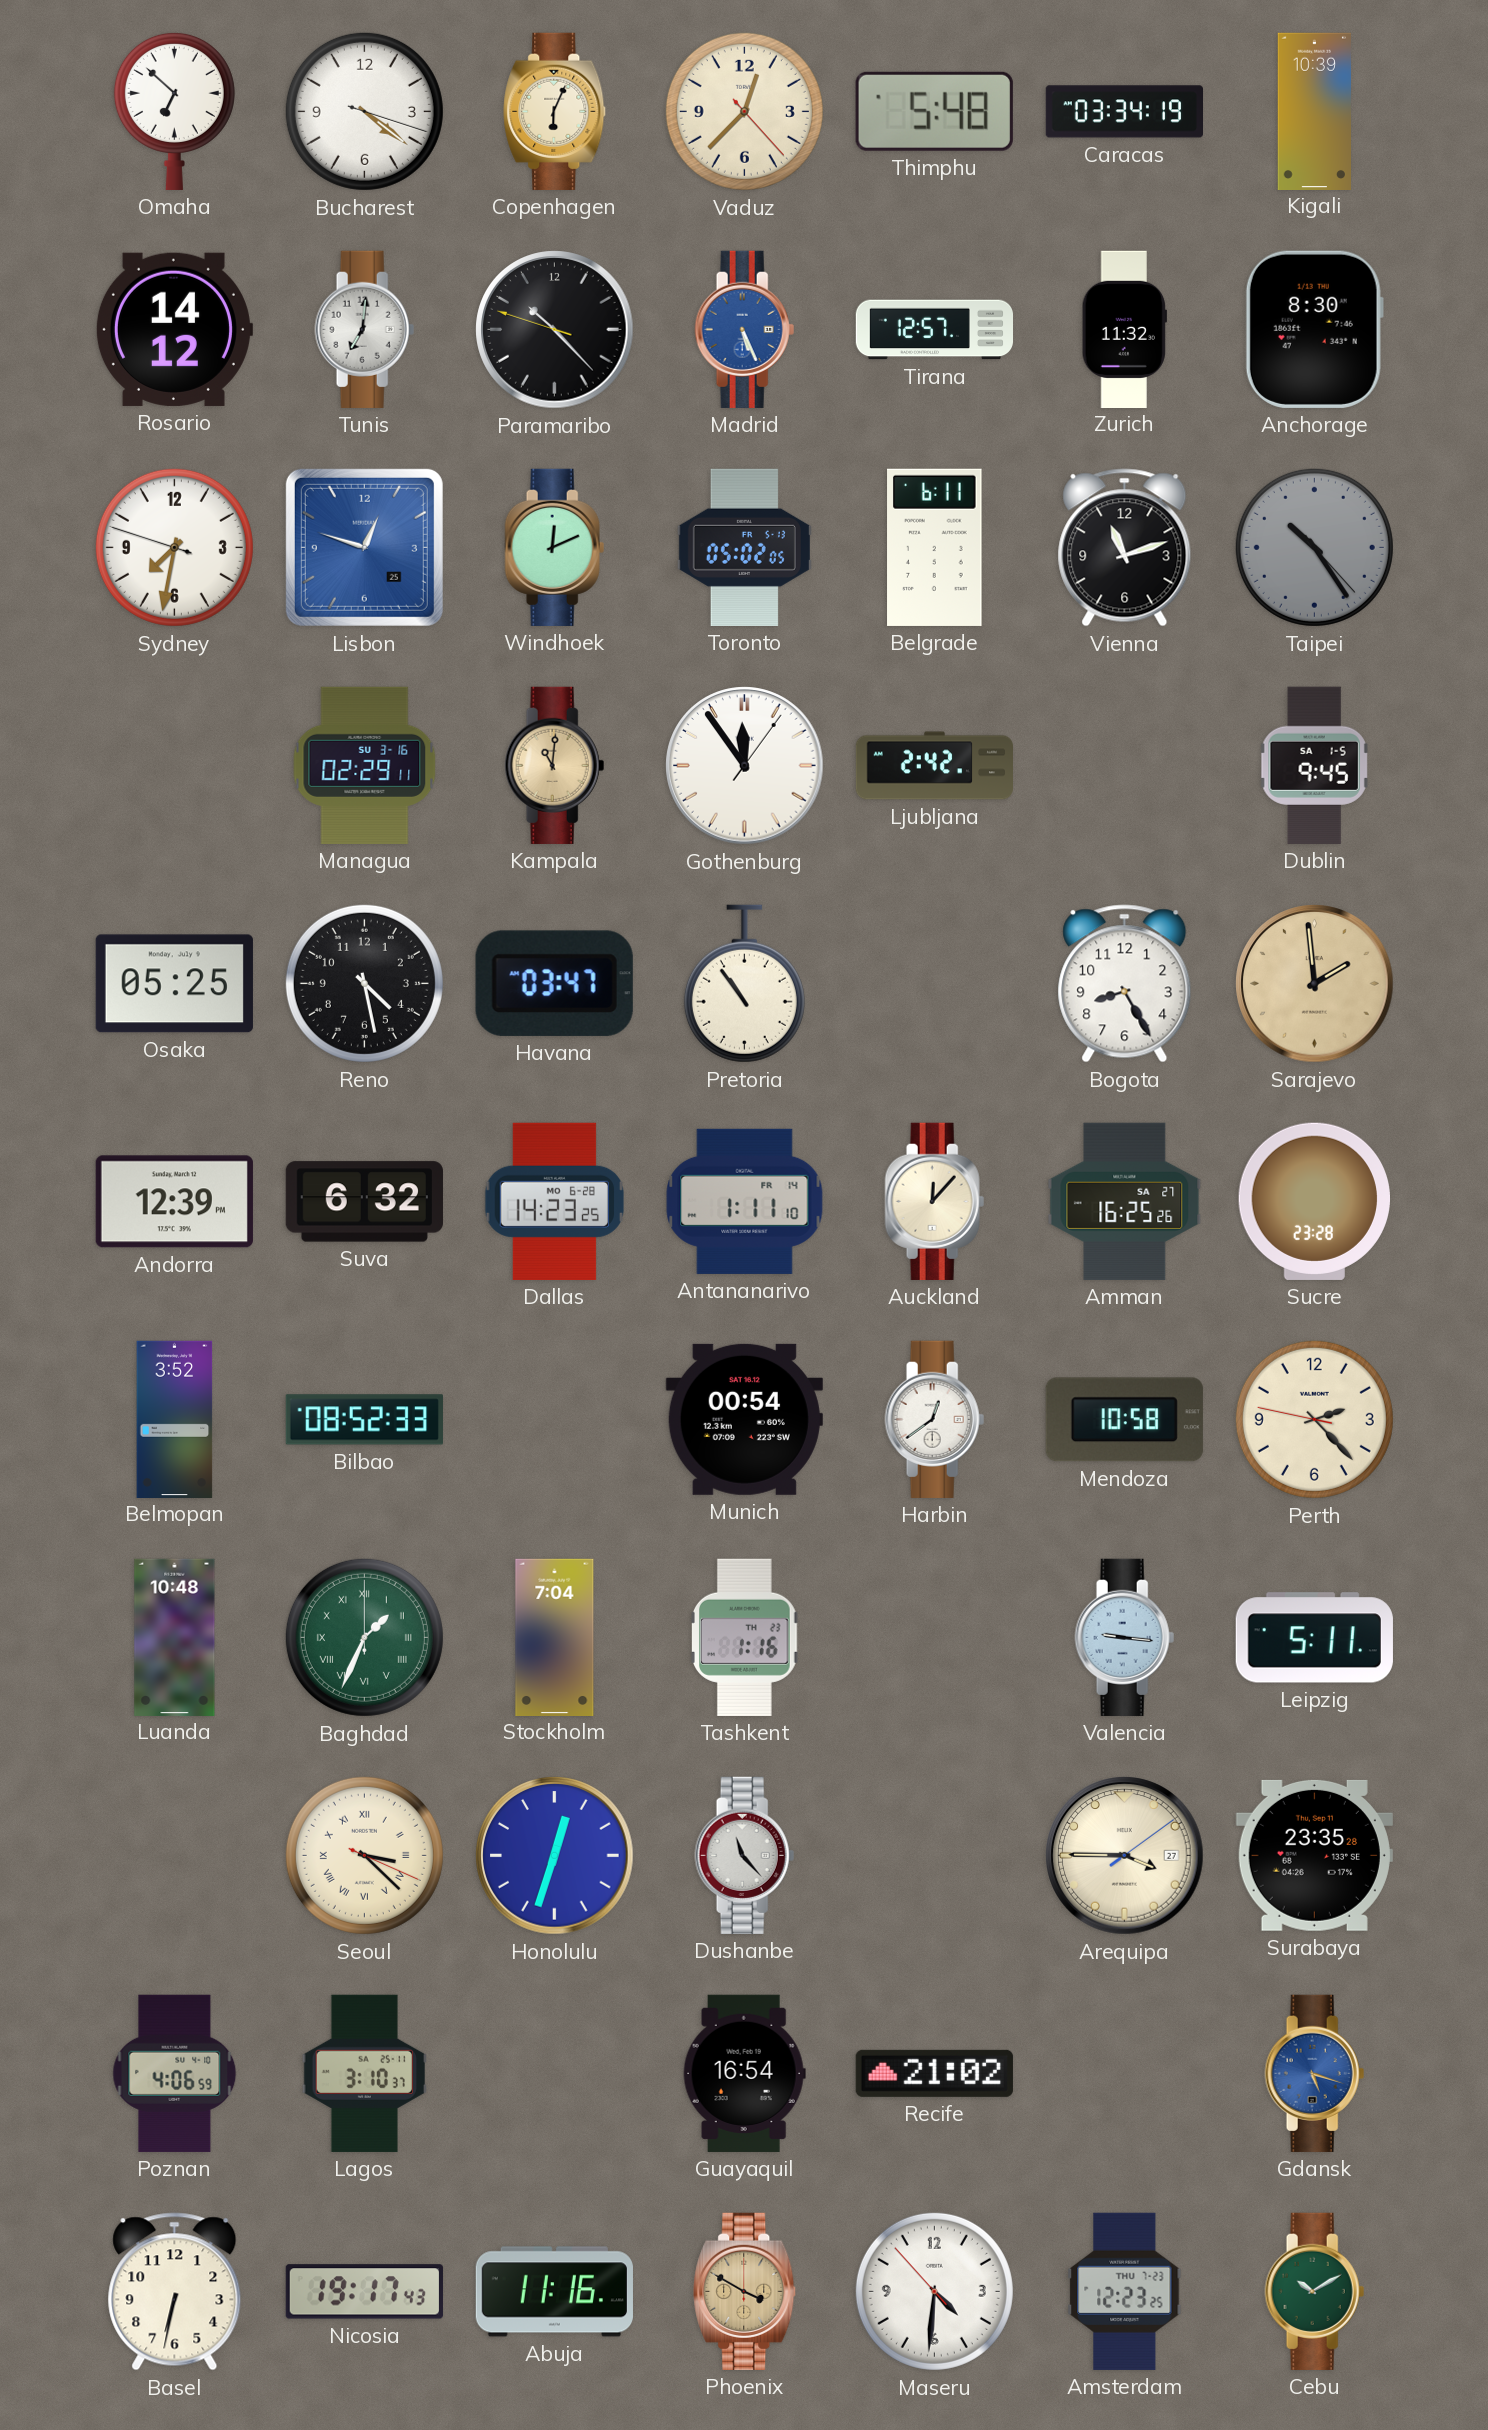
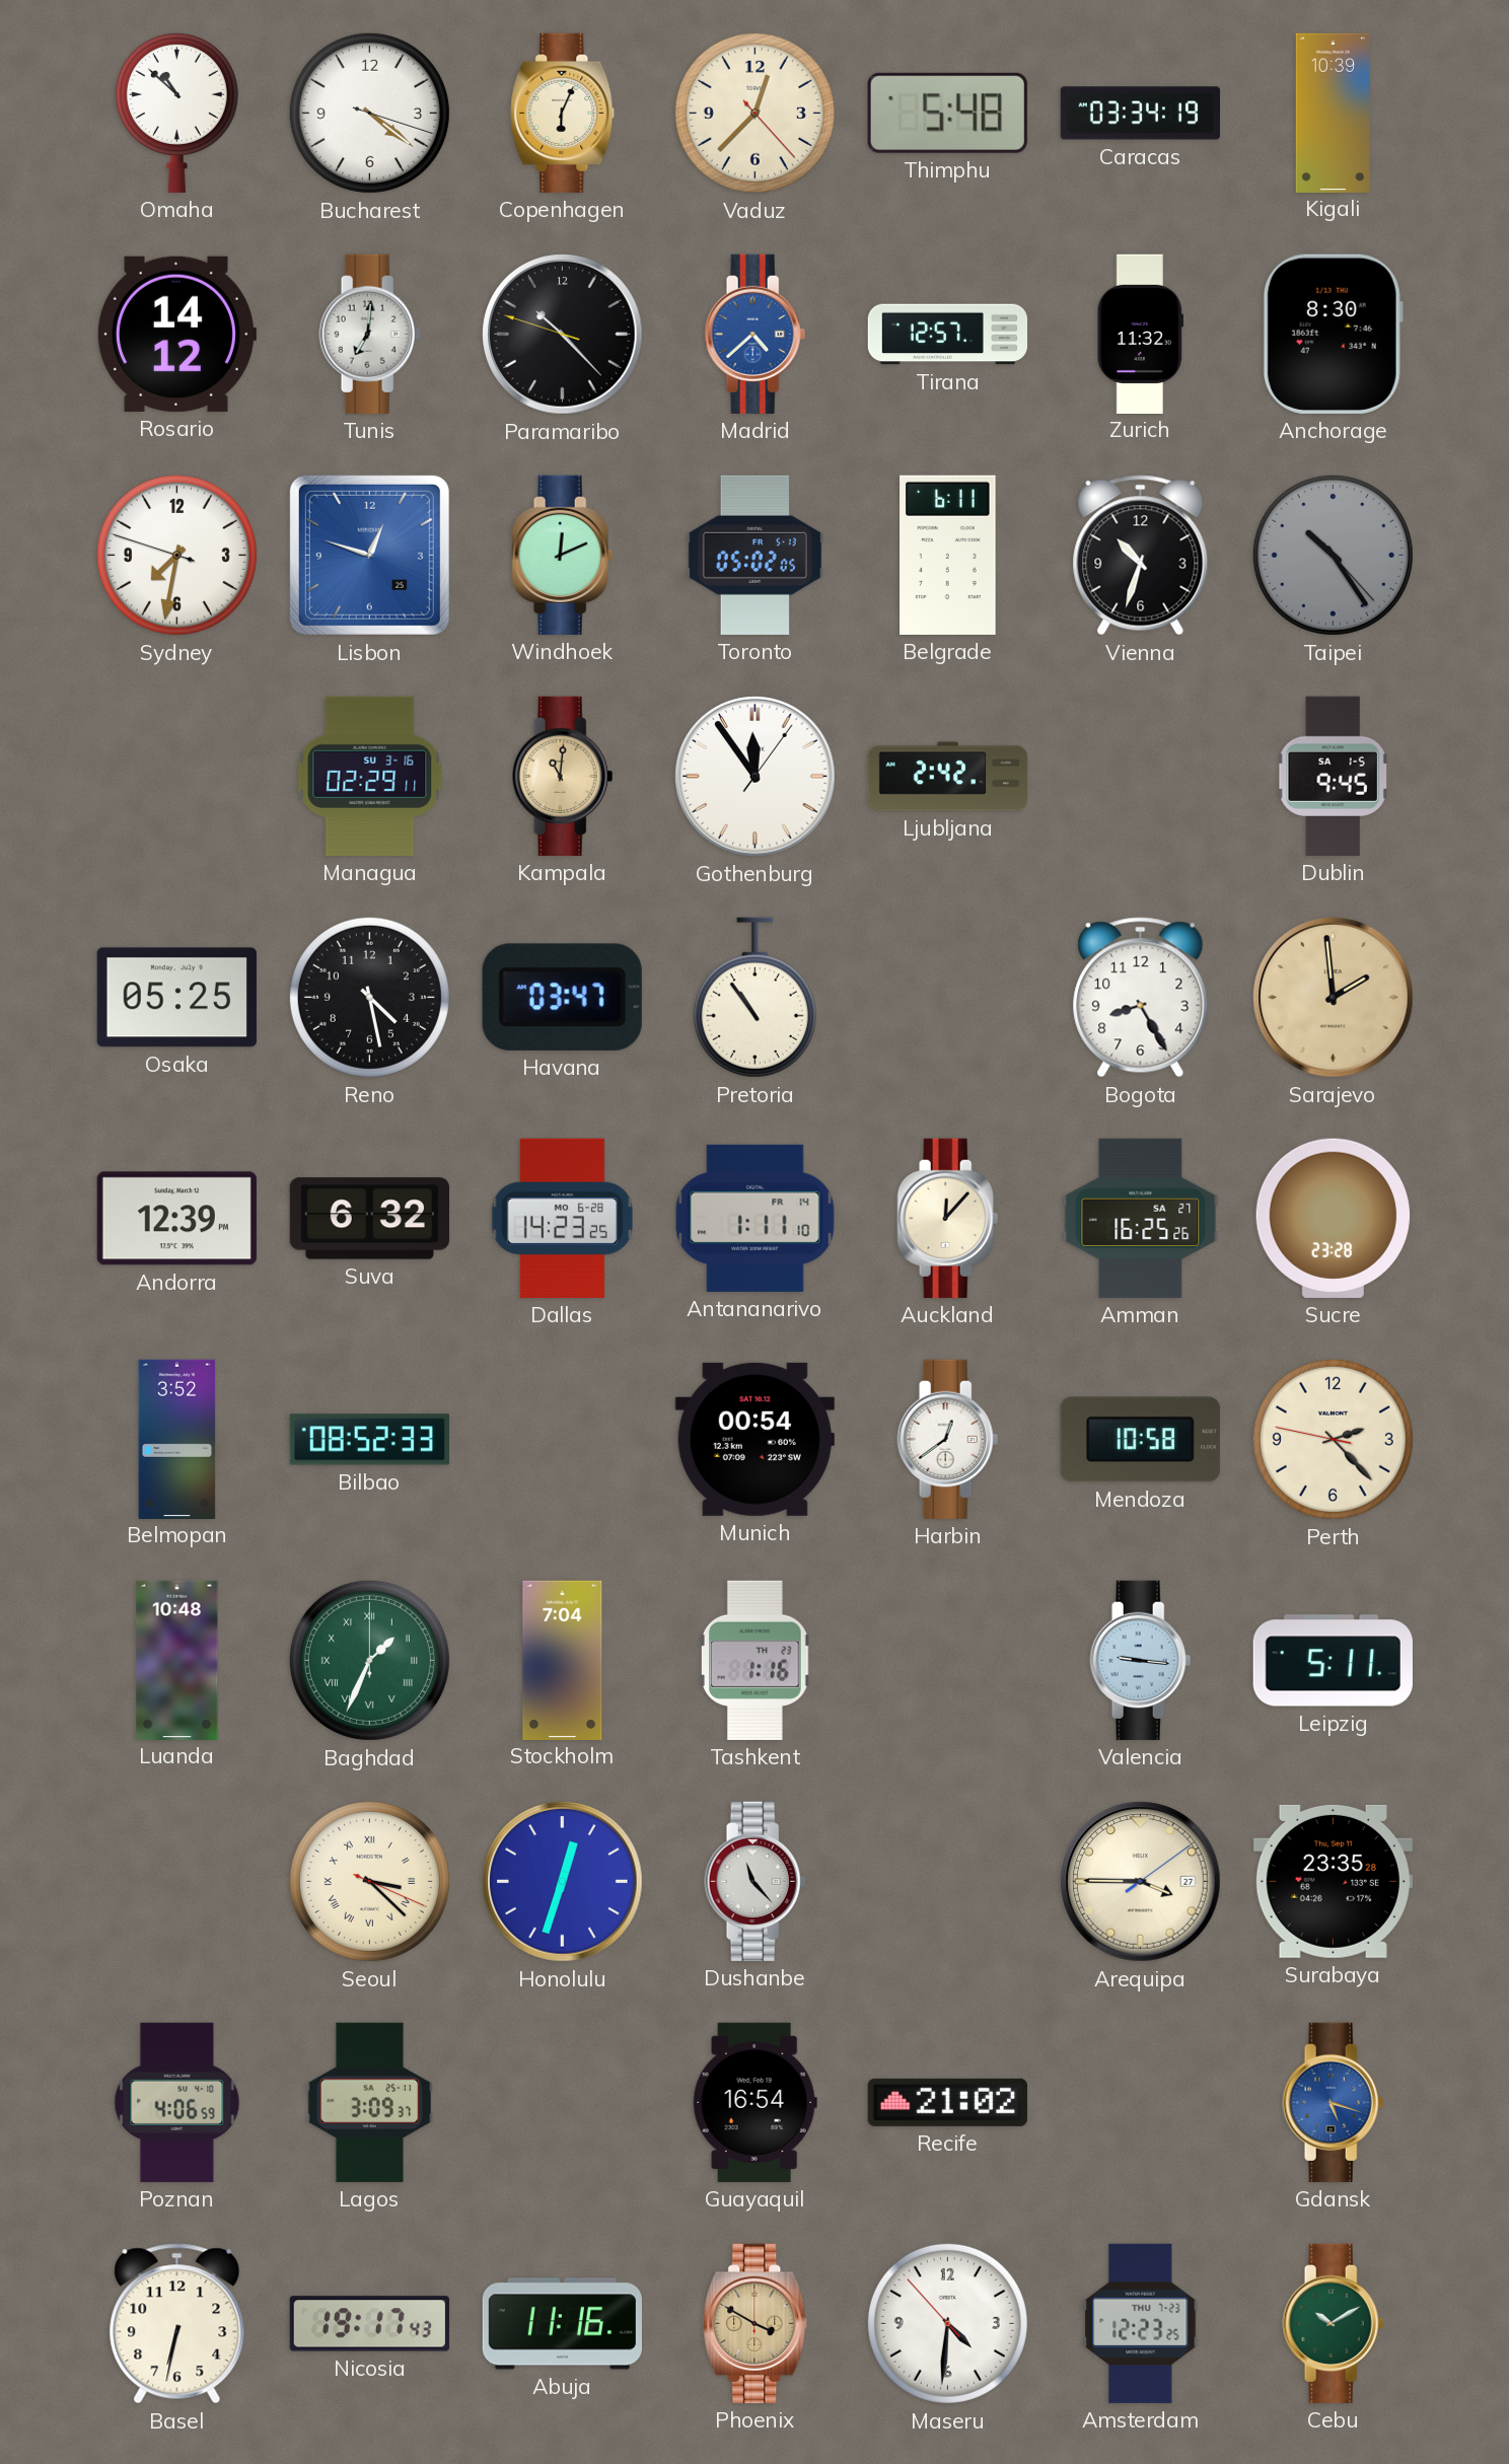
Omaha: 6:52 -> 10:52
Madrid: 5:26 -> 4:38
Vienna: 11:12 -> 10:33
Lagos: 3:10 -> 3:09
